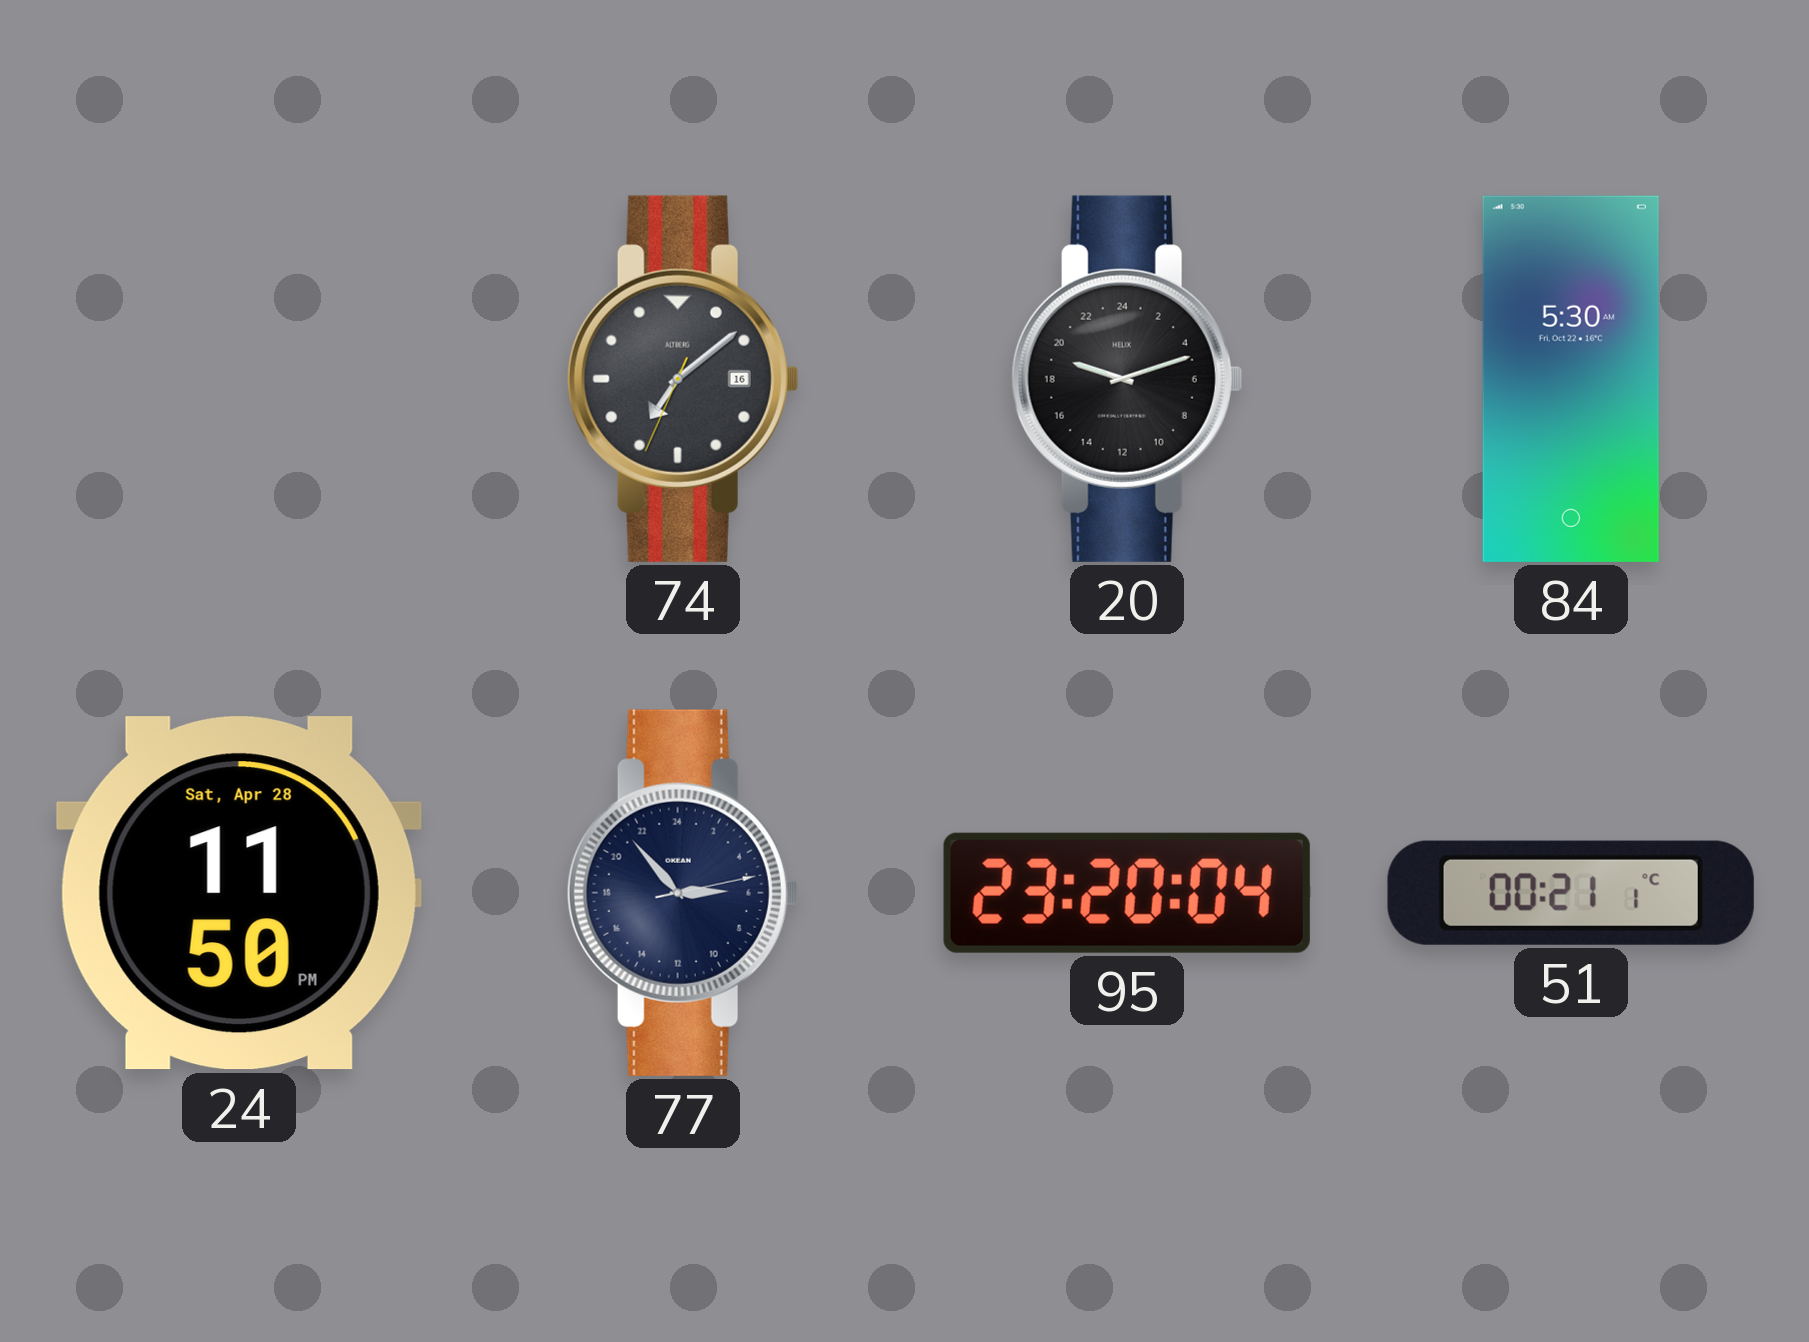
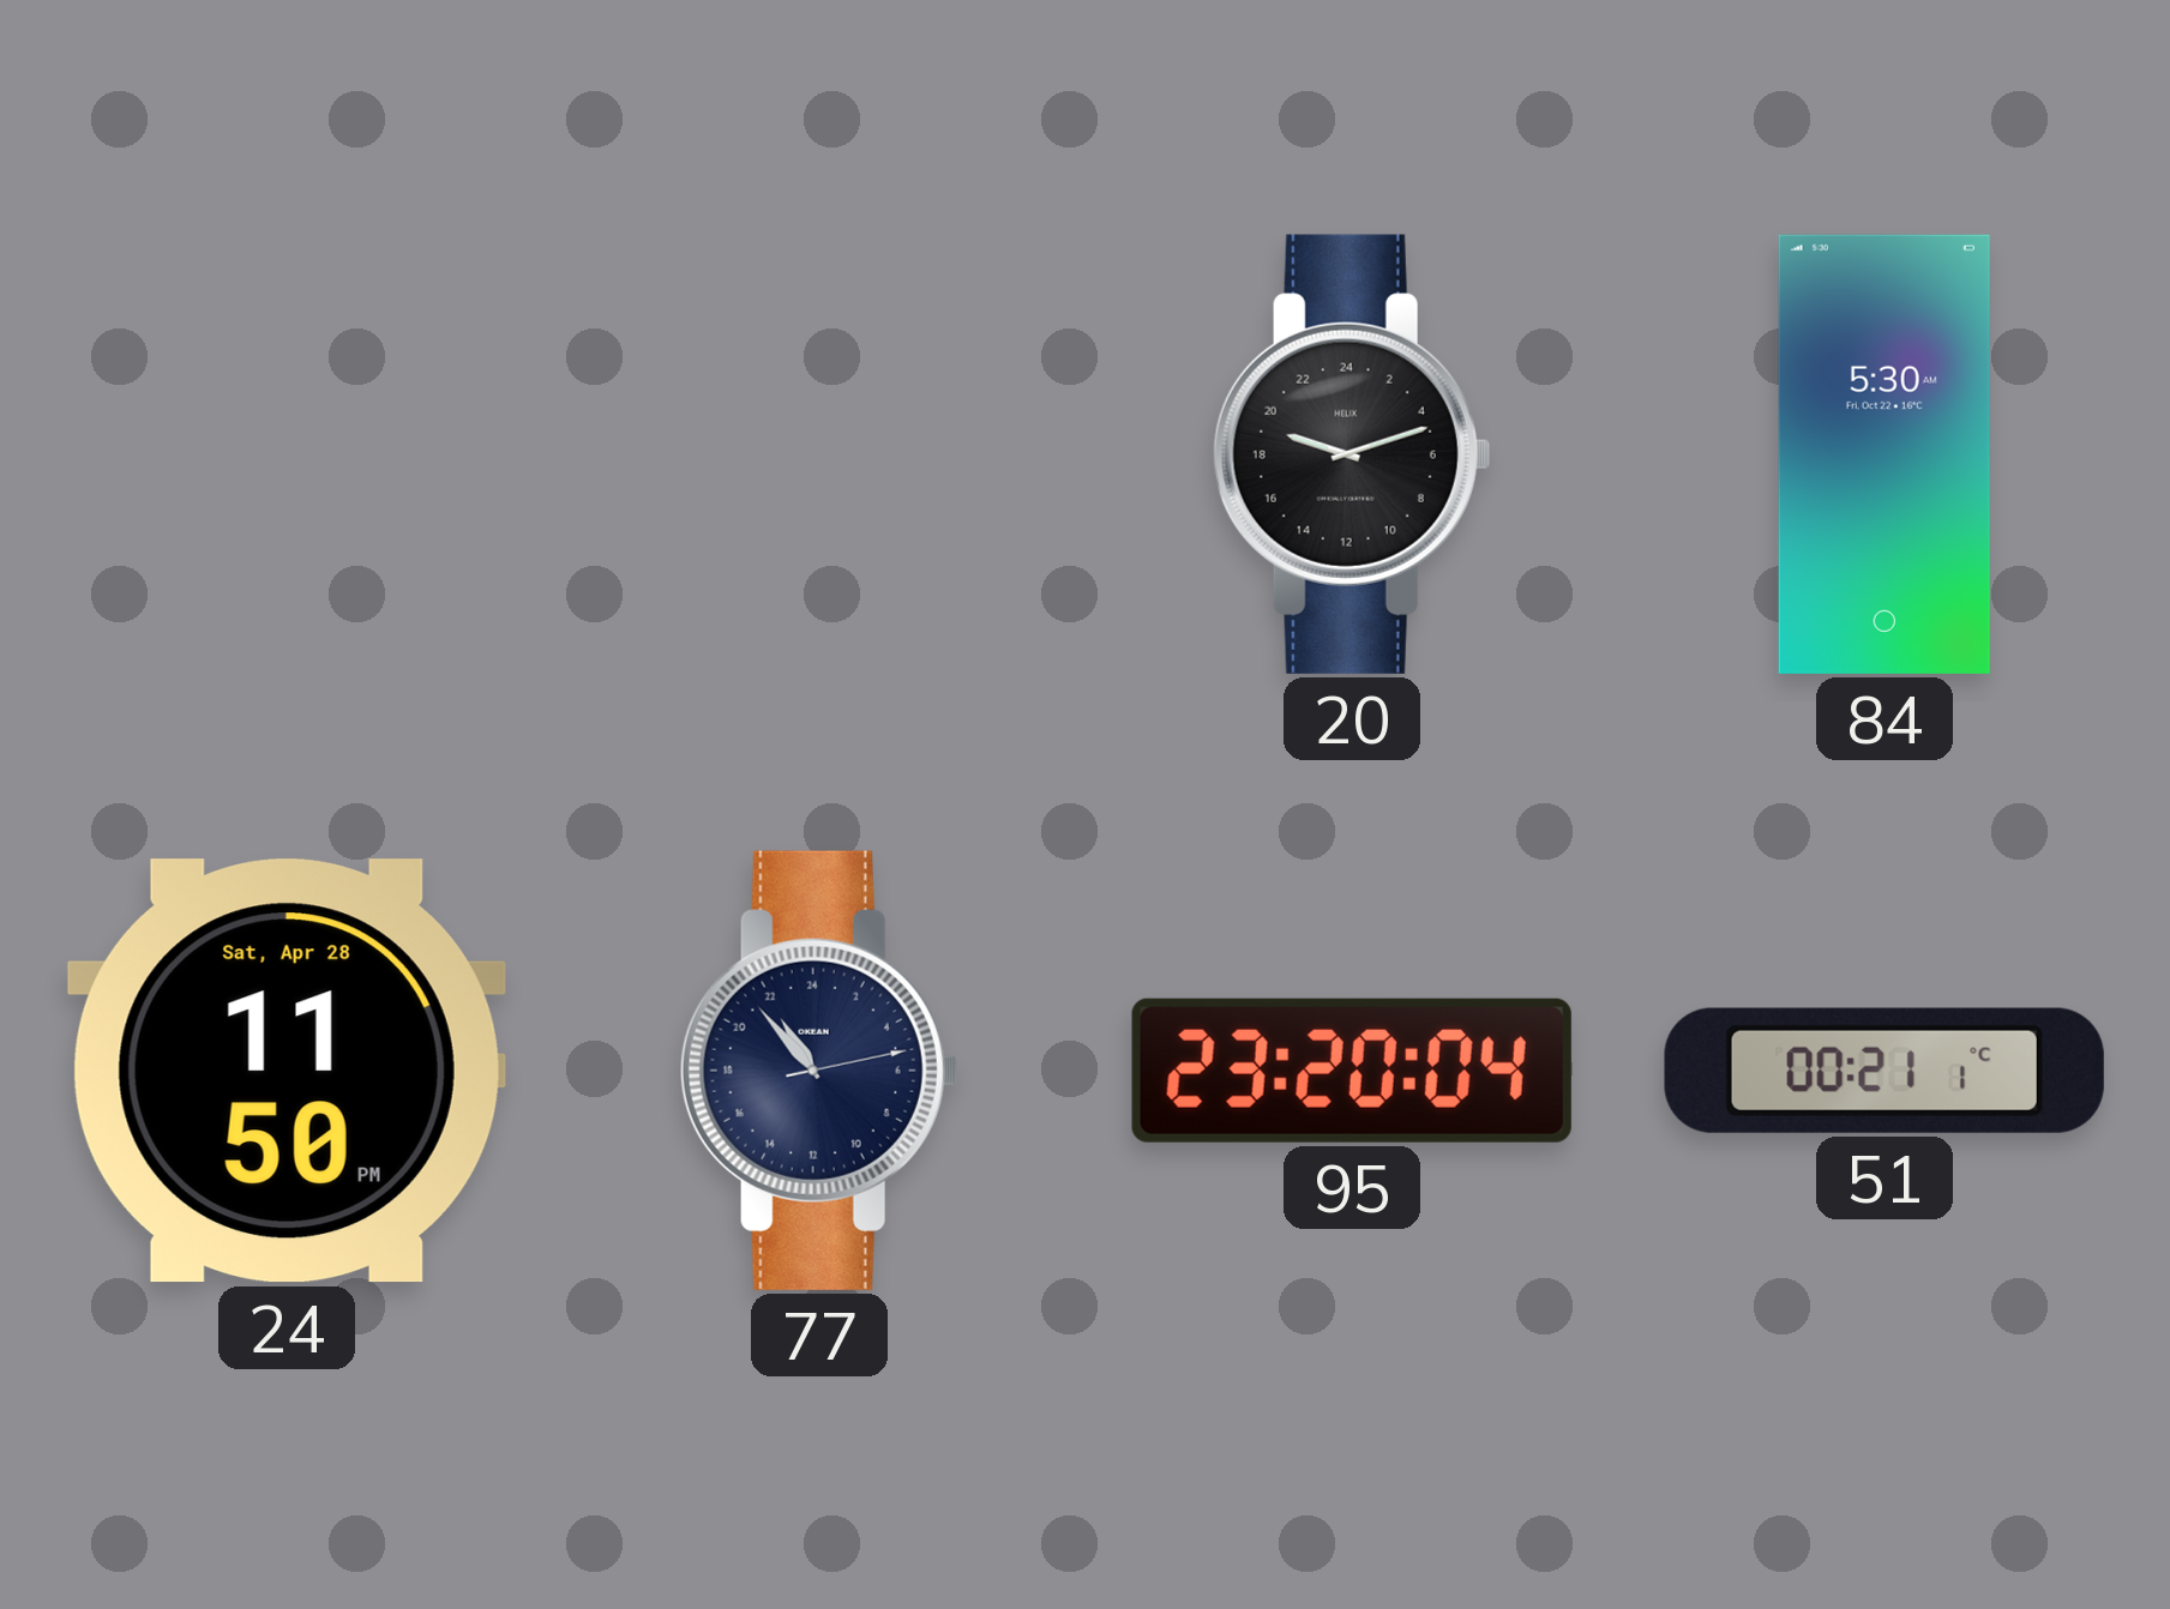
74: 7:08 -> none
77: 5:53 -> 21:53
